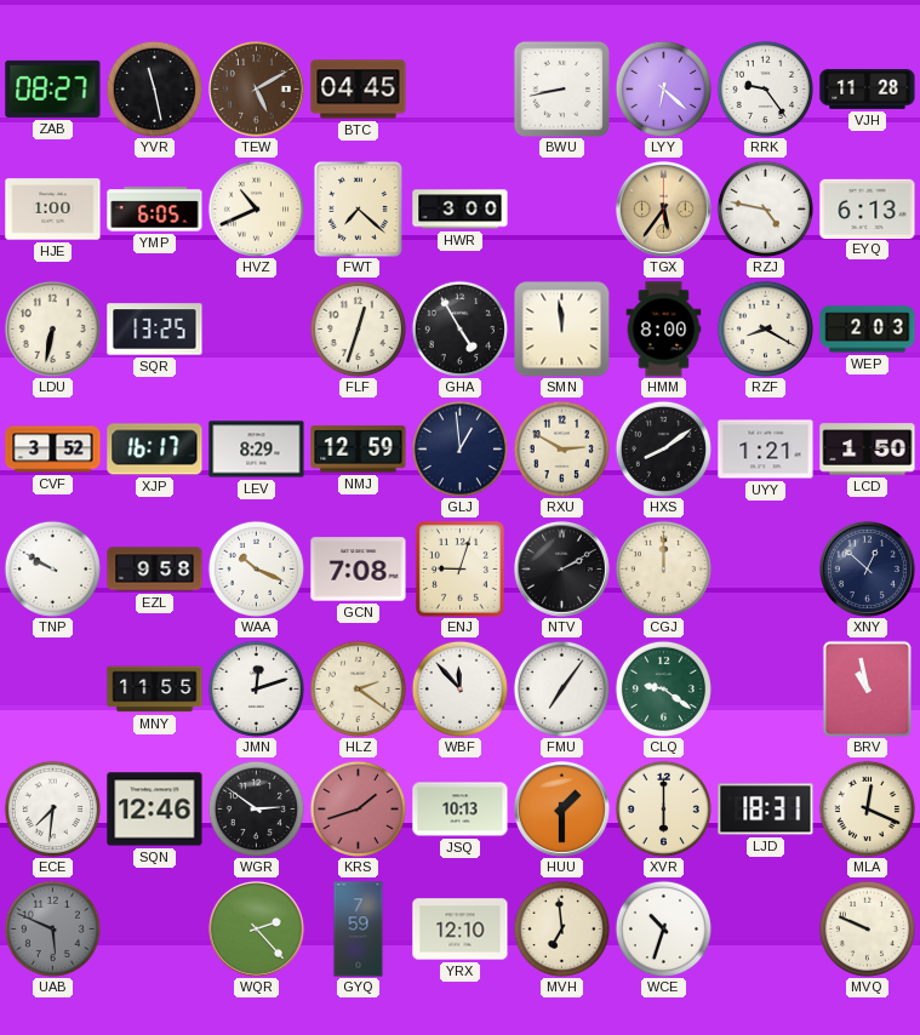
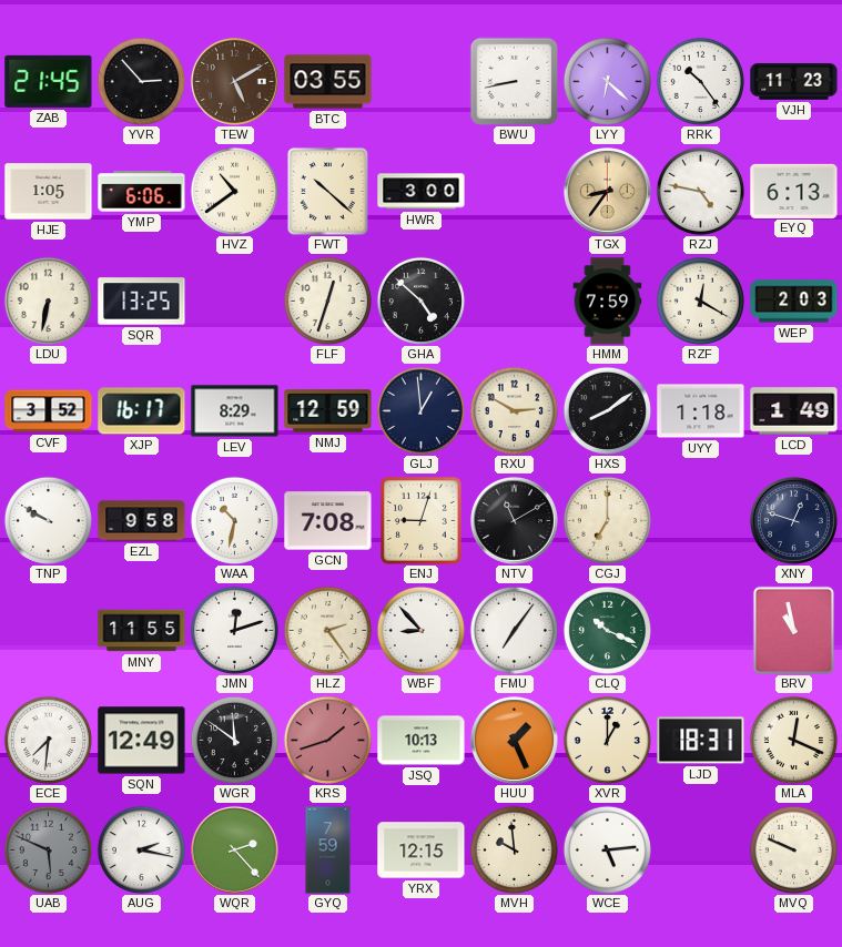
ZAB: 08:27 -> 21:45
YVR: 11:28 -> 2:53
BTC: 04:45 -> 03:55
RRK: 9:24 -> 10:24
VJH: 11:28 -> 11:23
HJE: 1:00 -> 1:05
YMP: 6:05 -> 6:06
HVZ: 10:41 -> 10:39
FWT: 7:22 -> 10:22
TGX: 5:36 -> 8:36
GHA: 4:55 -> 4:52
SMN: 11:59 -> none
HMM: 8:00 -> 7:59
RZF: 8:20 -> 12:20
UYY: 1:21 -> 1:18
LCD: 1:50 -> 1:49
WAA: 10:19 -> 10:32
NTV: 2:10 -> 11:10
CGJ: 12:00 -> 7:00
XNY: 12:52 -> 12:48
HLZ: 2:21 -> 2:24
WBF: 11:53 -> 8:53
CLQ: 9:21 -> 10:19
SQN: 12:46 -> 12:49
WGR: 2:51 -> 11:51
HUU: 1:30 -> 1:26
XVR: 6:00 -> 1:00
AUG: none -> 2:17
YRX: 12:10 -> 12:15
MVH: 6:59 -> 9:59
WCE: 10:33 -> 5:14
